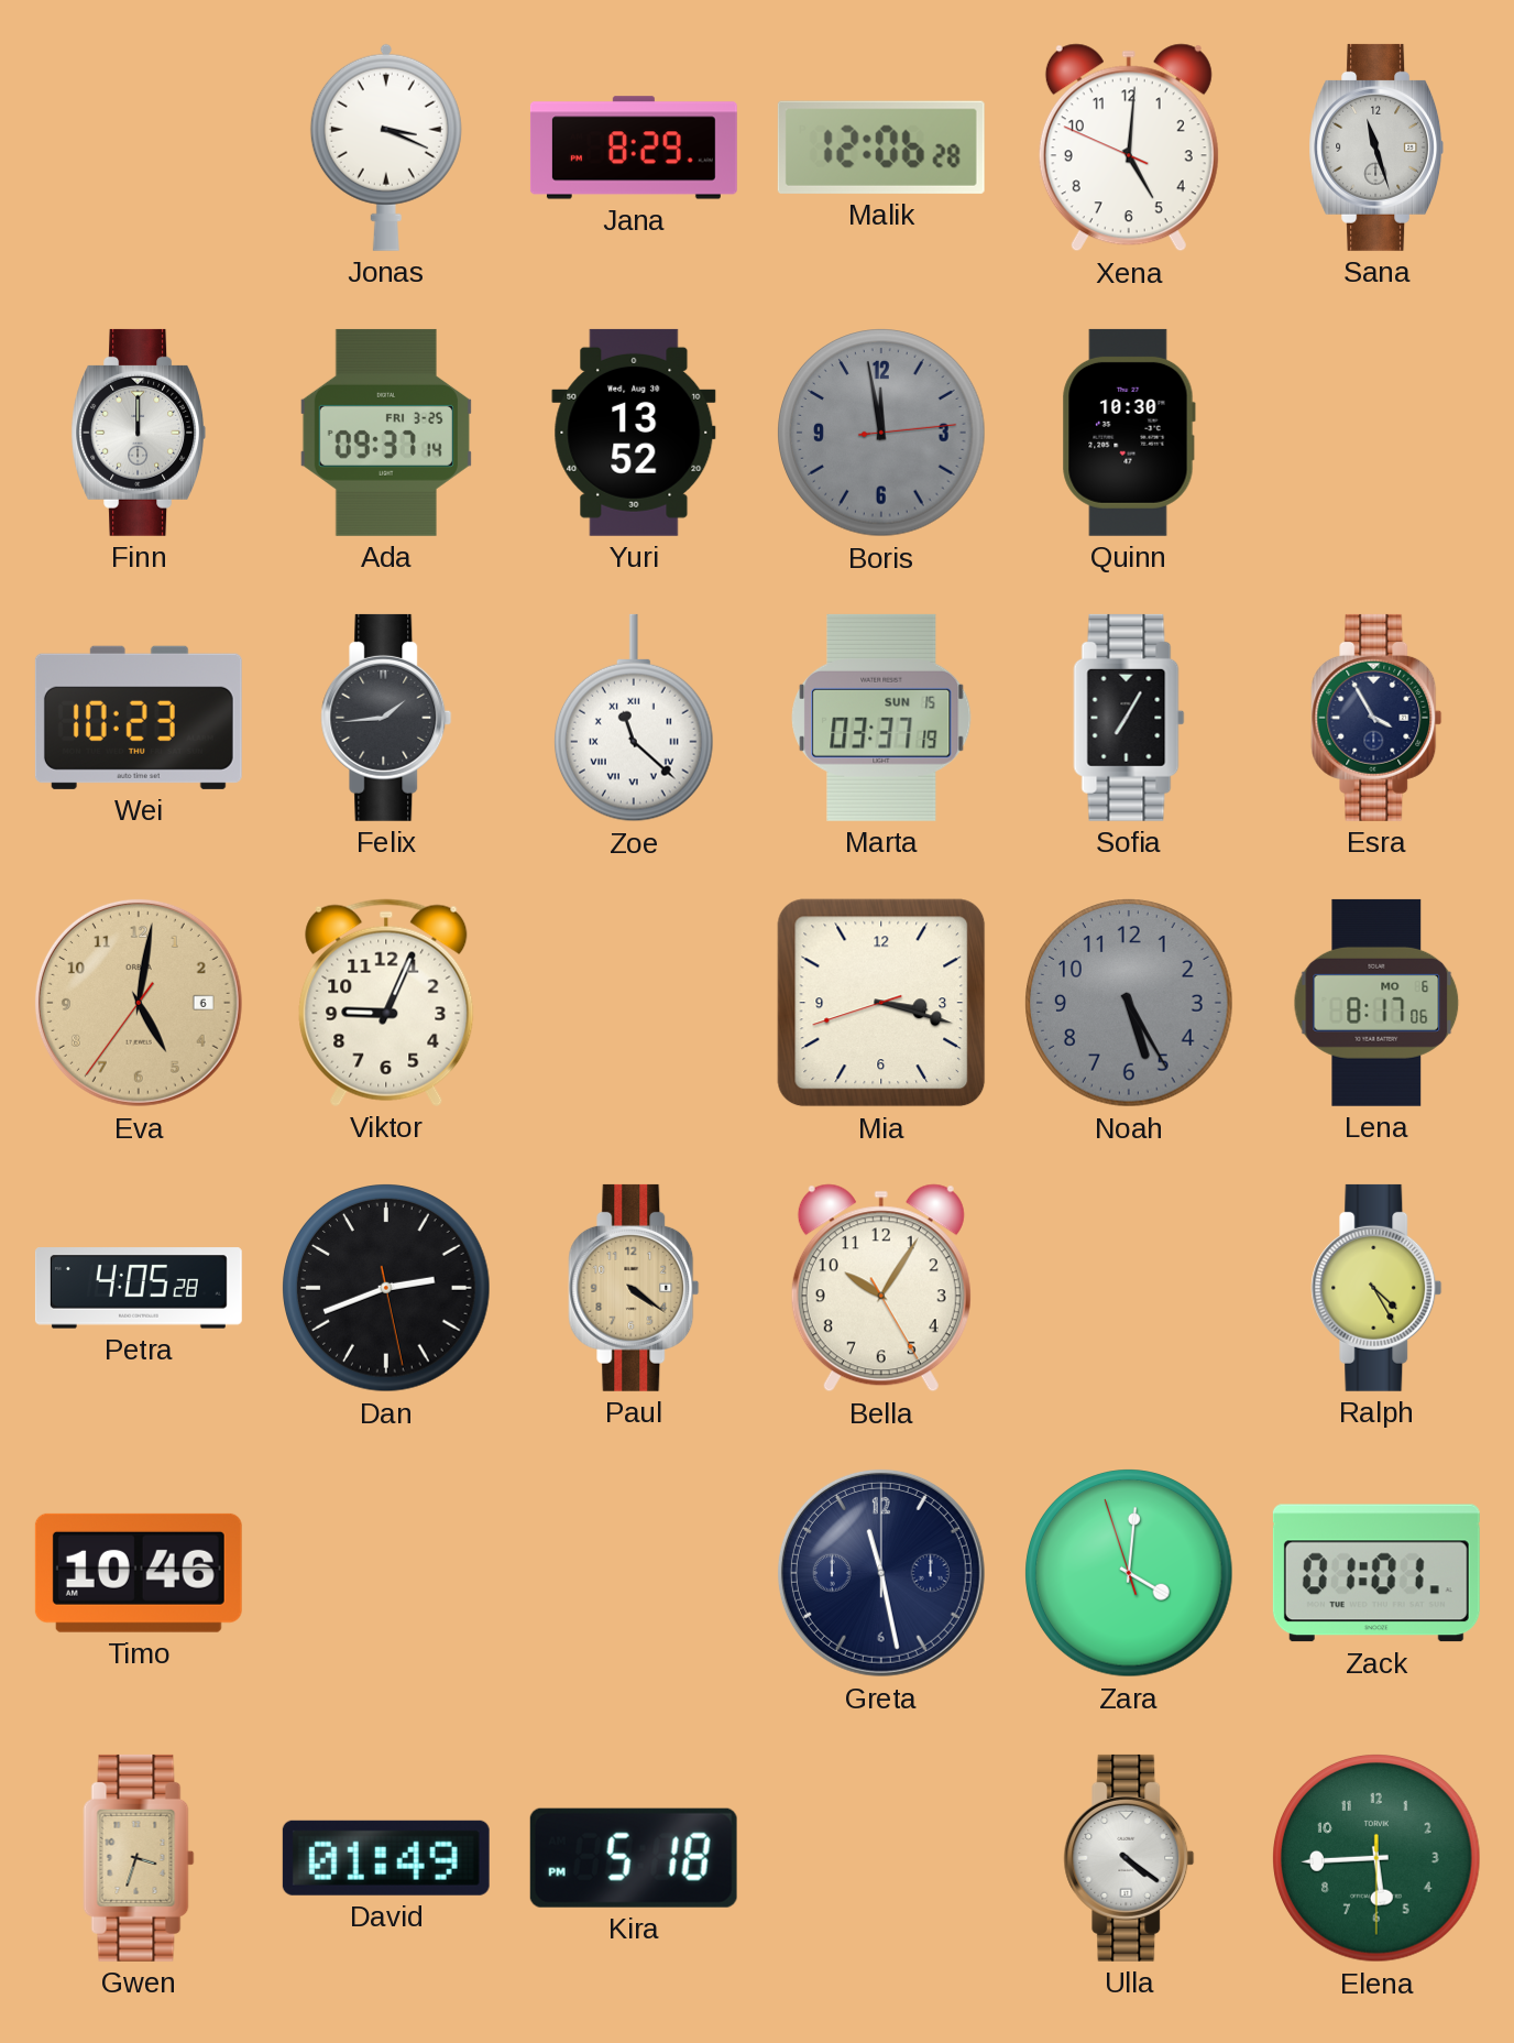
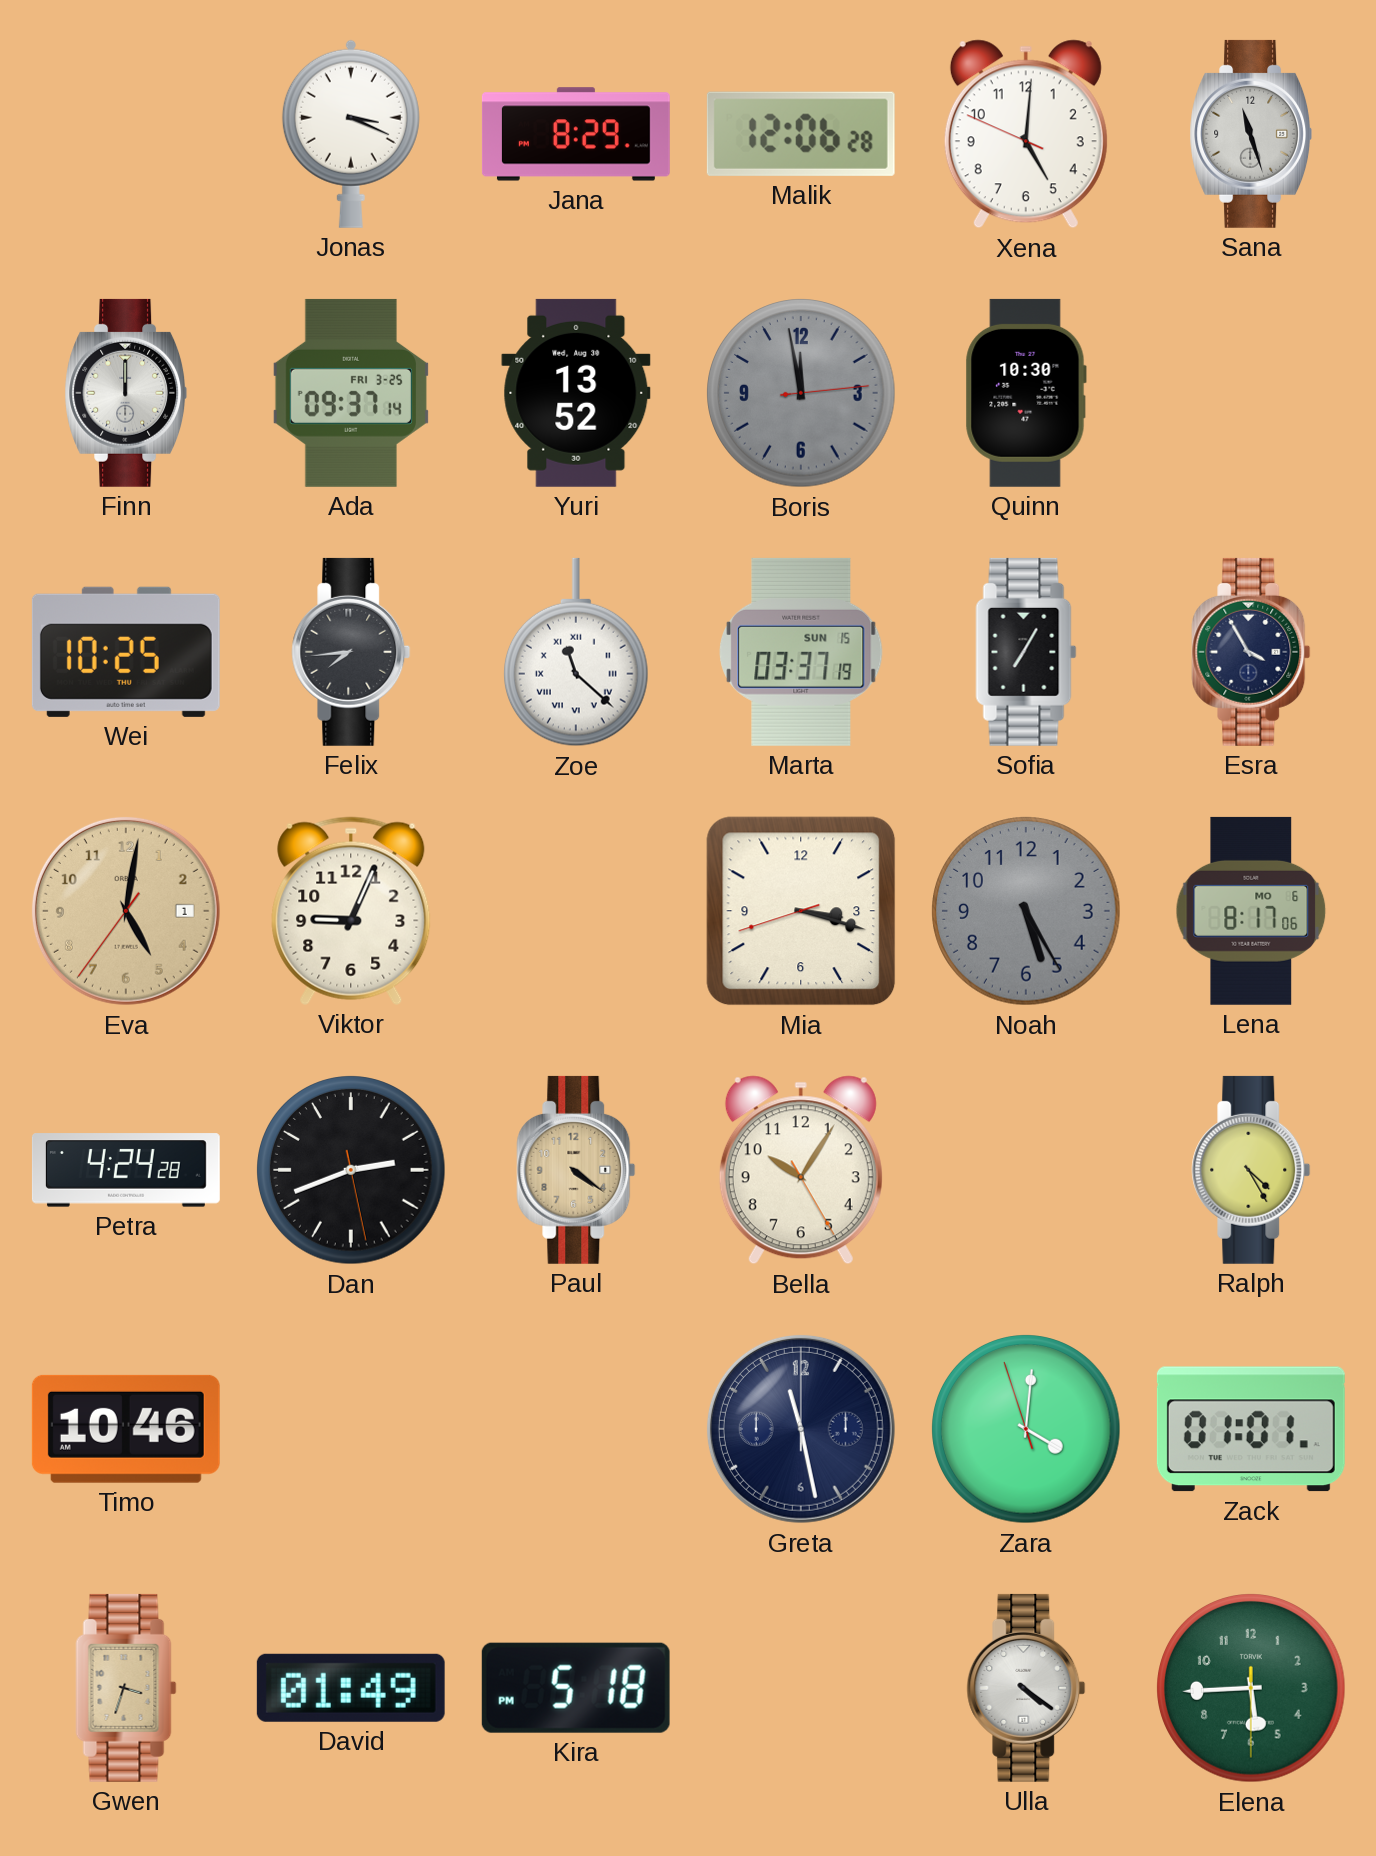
Wei: 10:23 -> 10:25
Felix: 1:44 -> 7:44
Eva date: 6 -> 1
Petra: 4:05 -> 4:24
